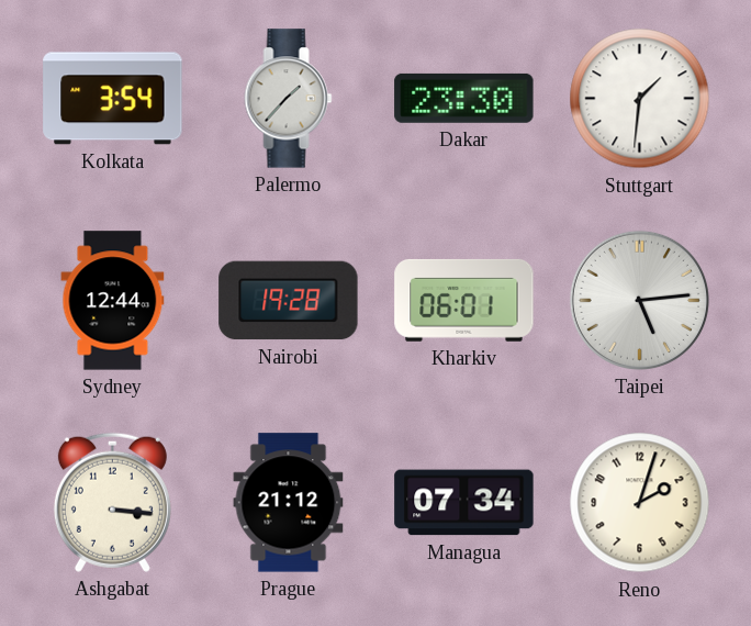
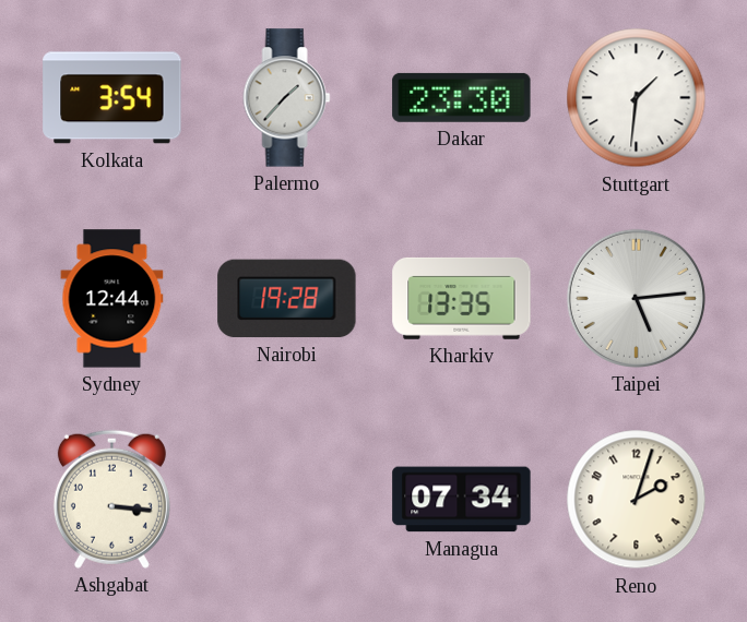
Kharkiv: 06:01 -> 13:35
Prague: 21:12 -> none
